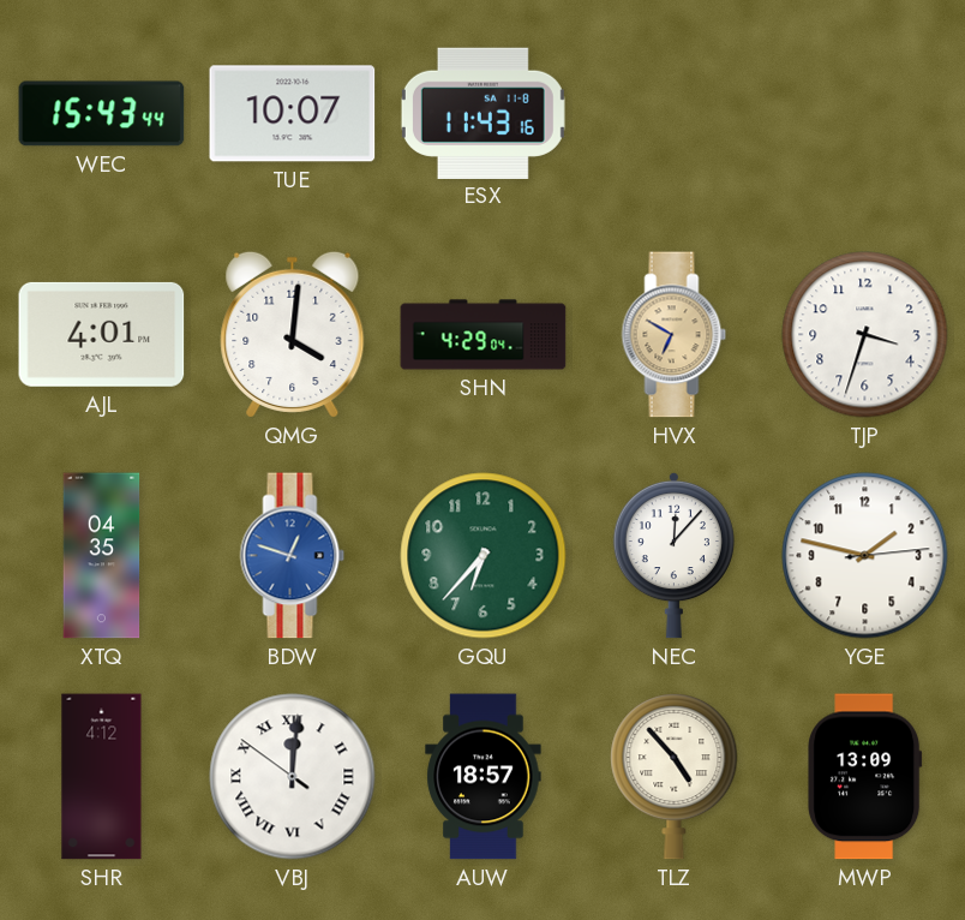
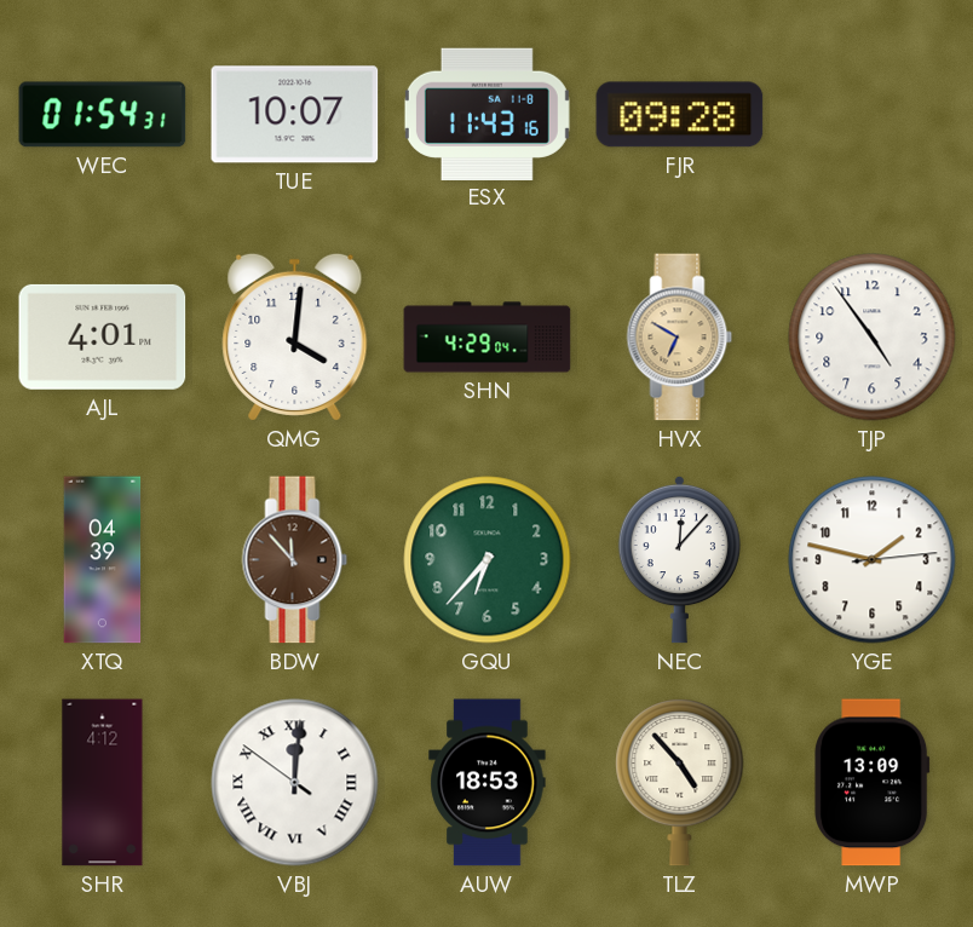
WEC: 15:43 -> 01:54
FJR: none -> 09:28
TJP: 3:33 -> 4:54
XTQ: 04:35 -> 04:39
BDW: 12:48 -> 11:53
BDW dial: blue -> brown
AUW: 18:57 -> 18:53
